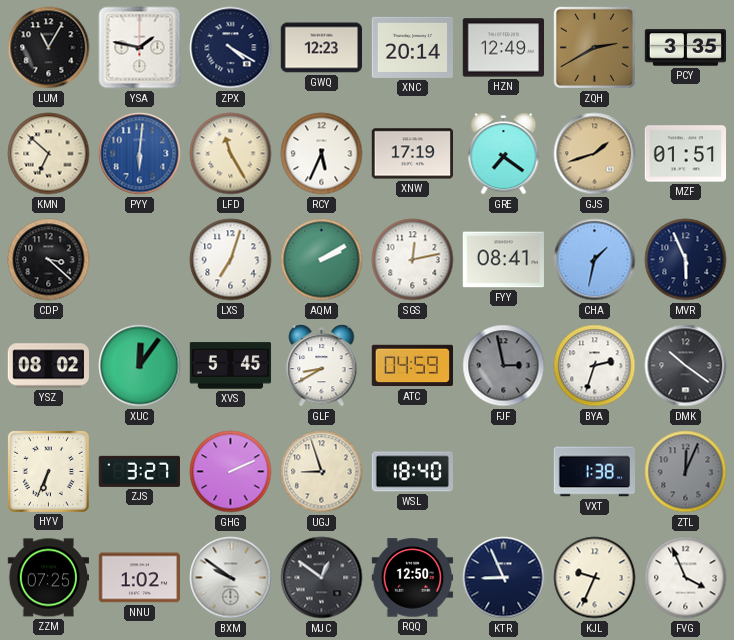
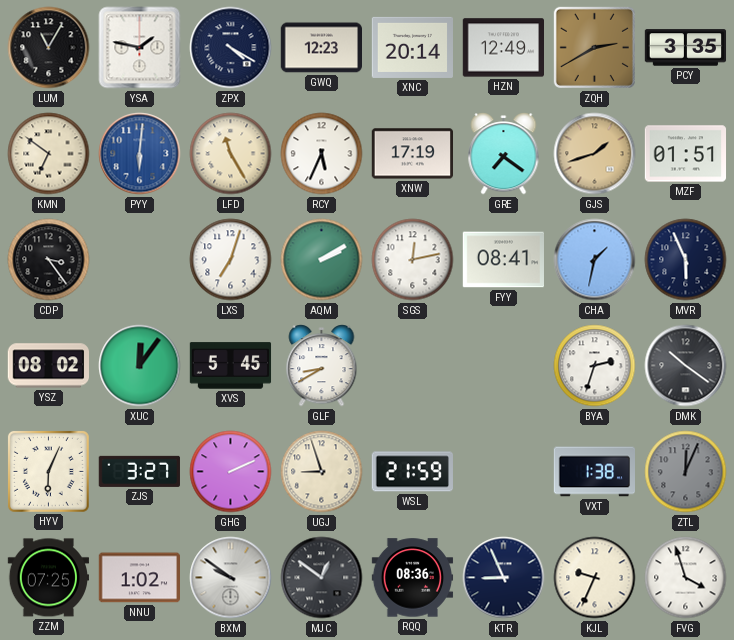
KMN: 6:52 -> 6:51
CDP: 3:22 -> 3:24
ATC: 04:59 -> none
FJF: 2:58 -> none
HYV: 6:34 -> 6:04
WSL: 18:40 -> 21:59
RQQ: 12:50 -> 08:36
FVG: 3:56 -> 3:57
